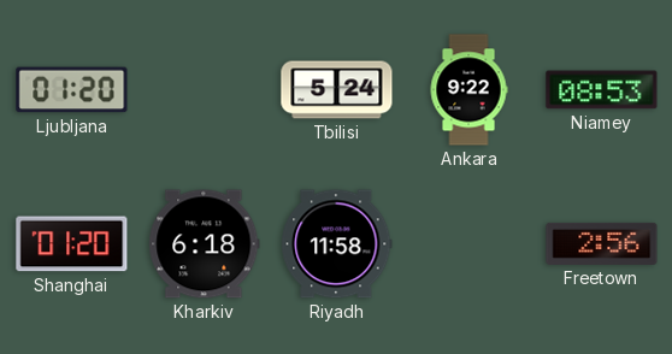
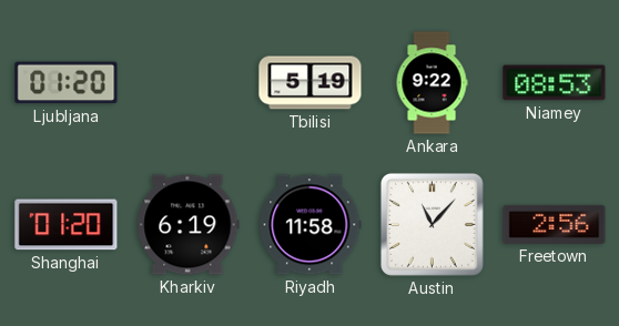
Tbilisi: 5:24 -> 5:19
Kharkiv: 6:18 -> 6:19
Austin: none -> 11:07
